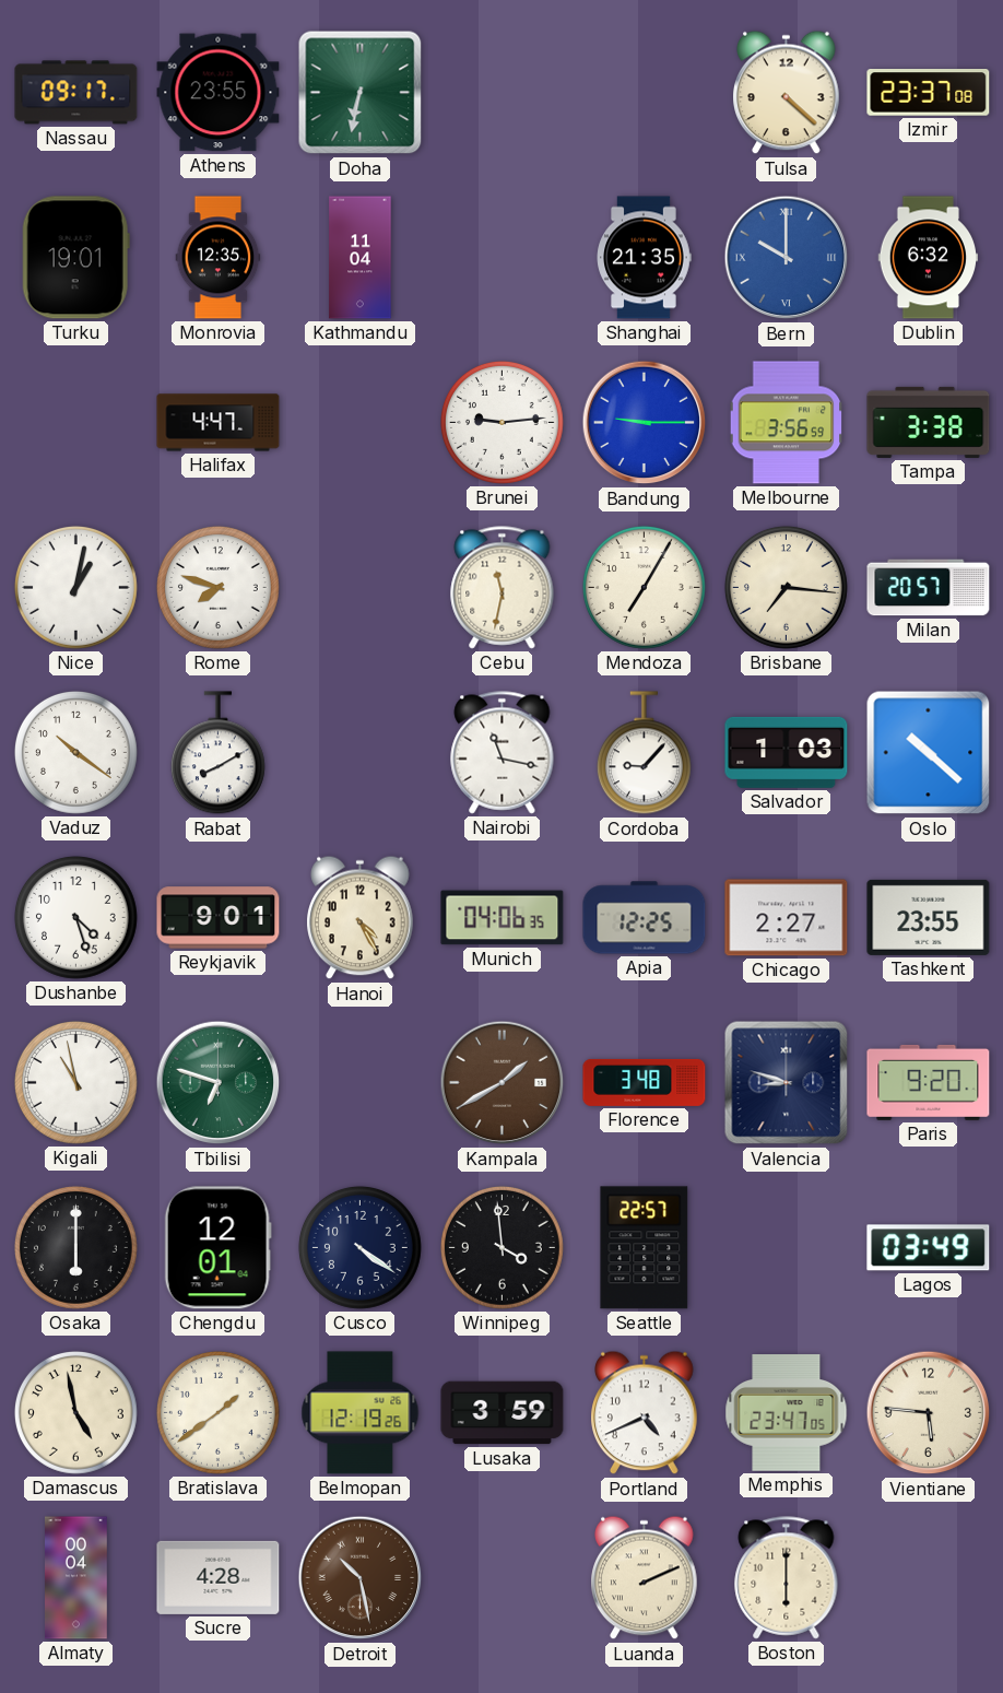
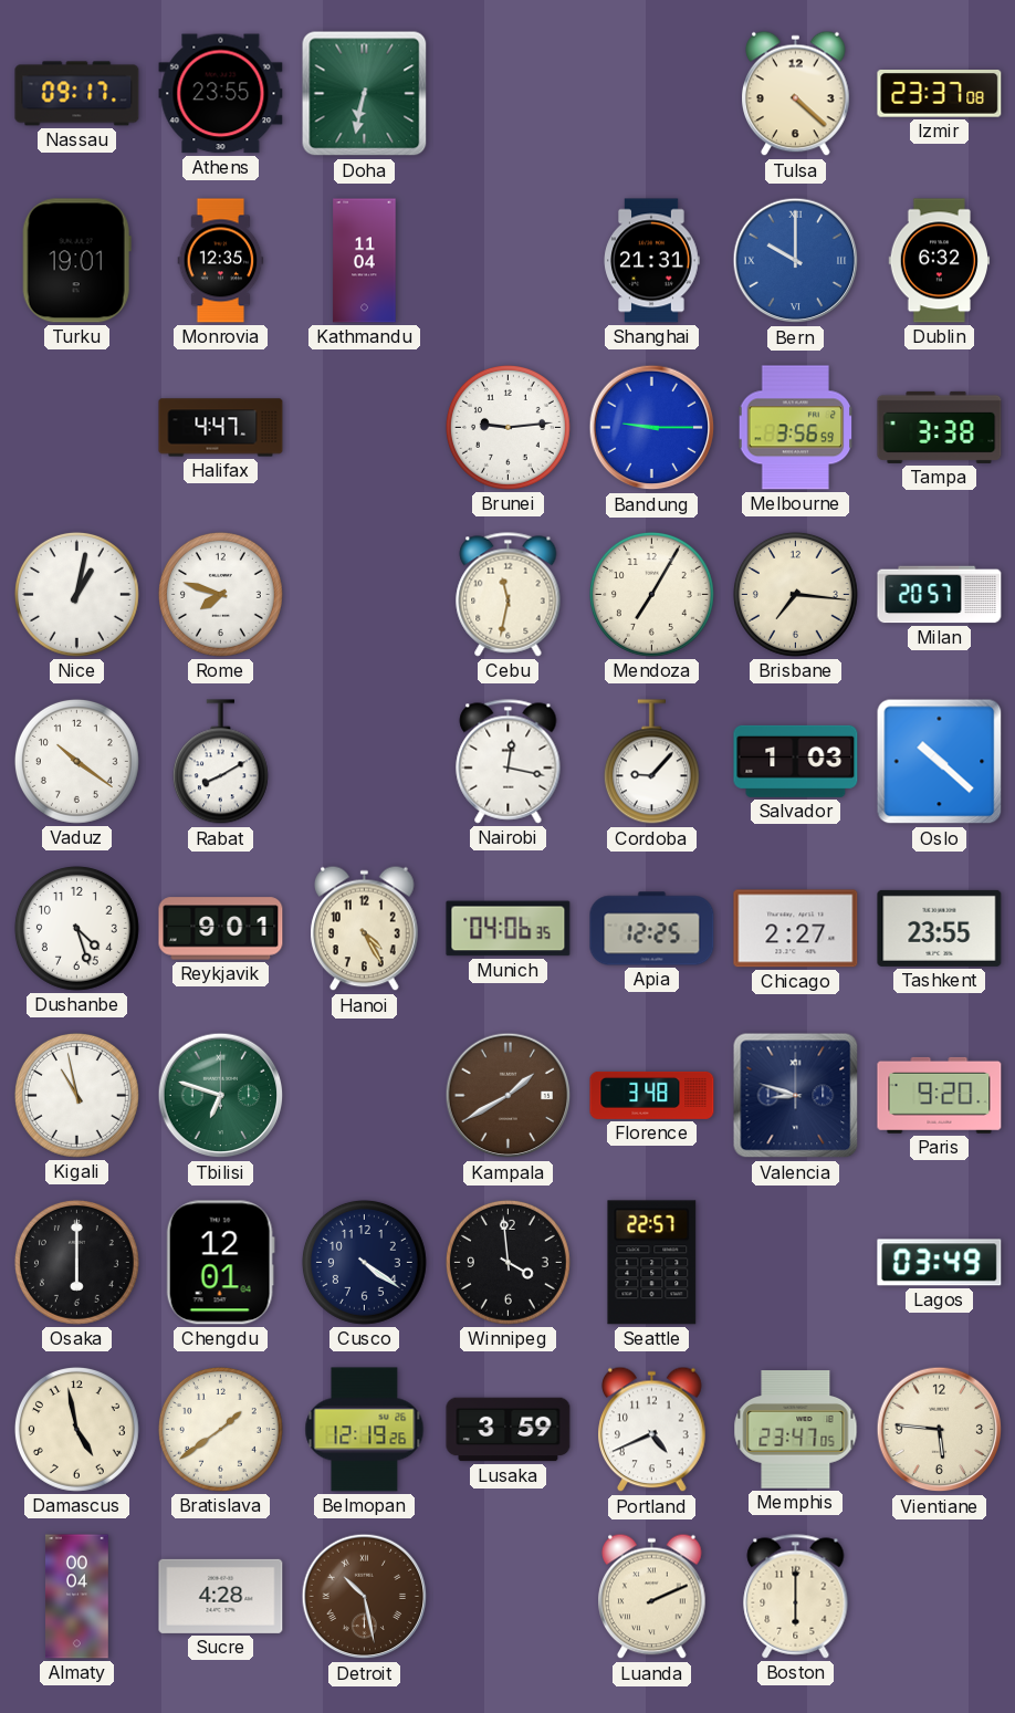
Shanghai: 21:35 -> 21:31
Nairobi: 11:17 -> 12:17
